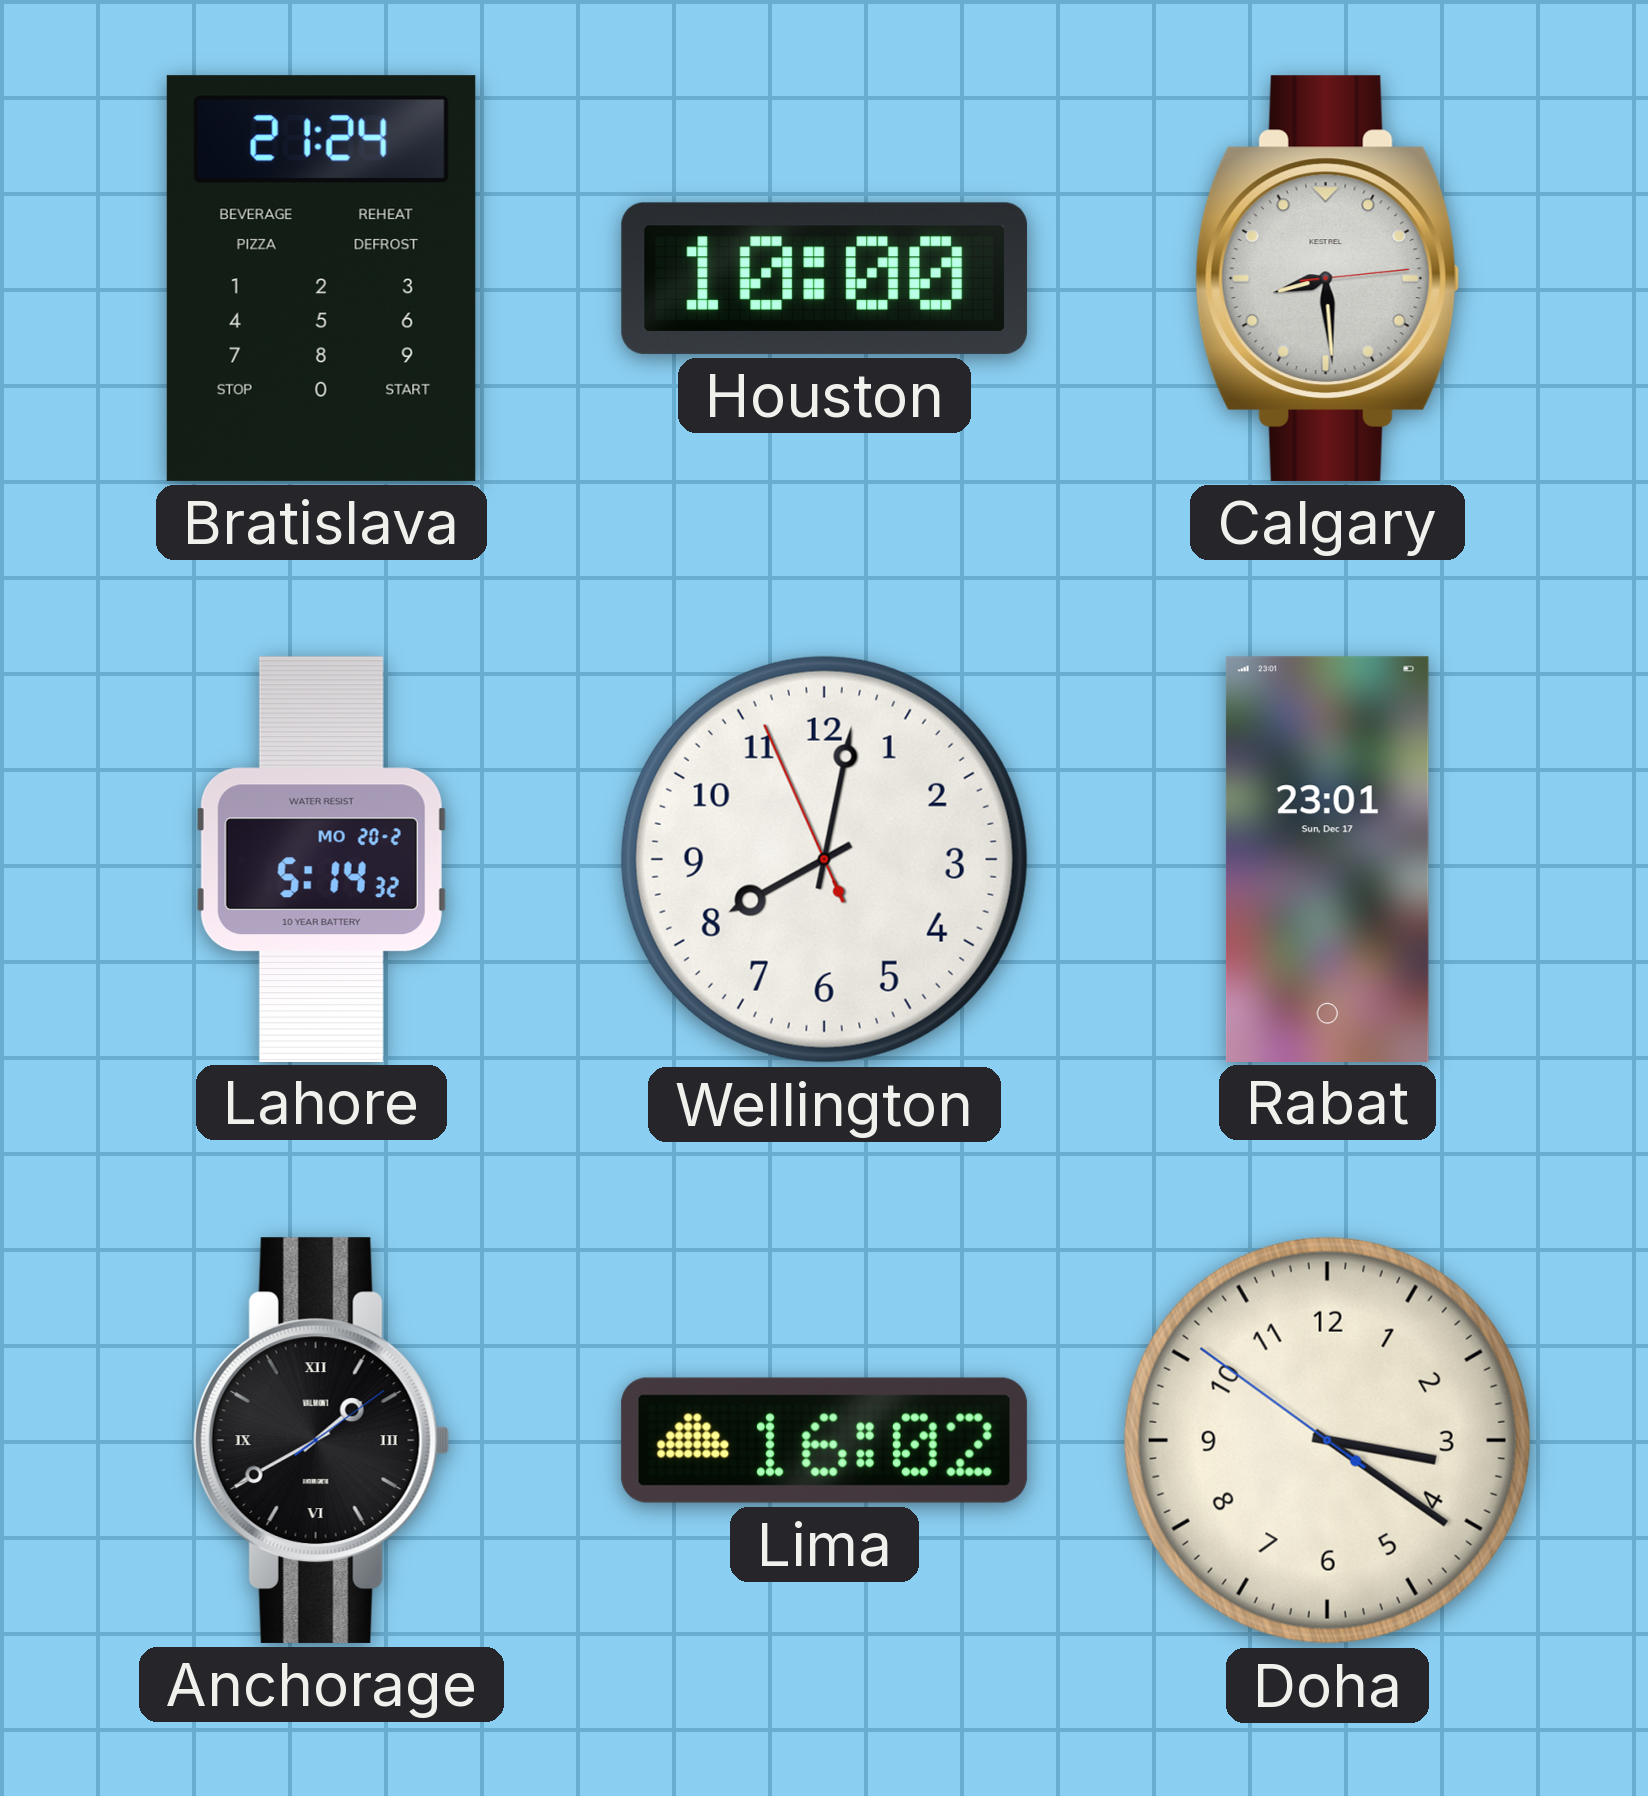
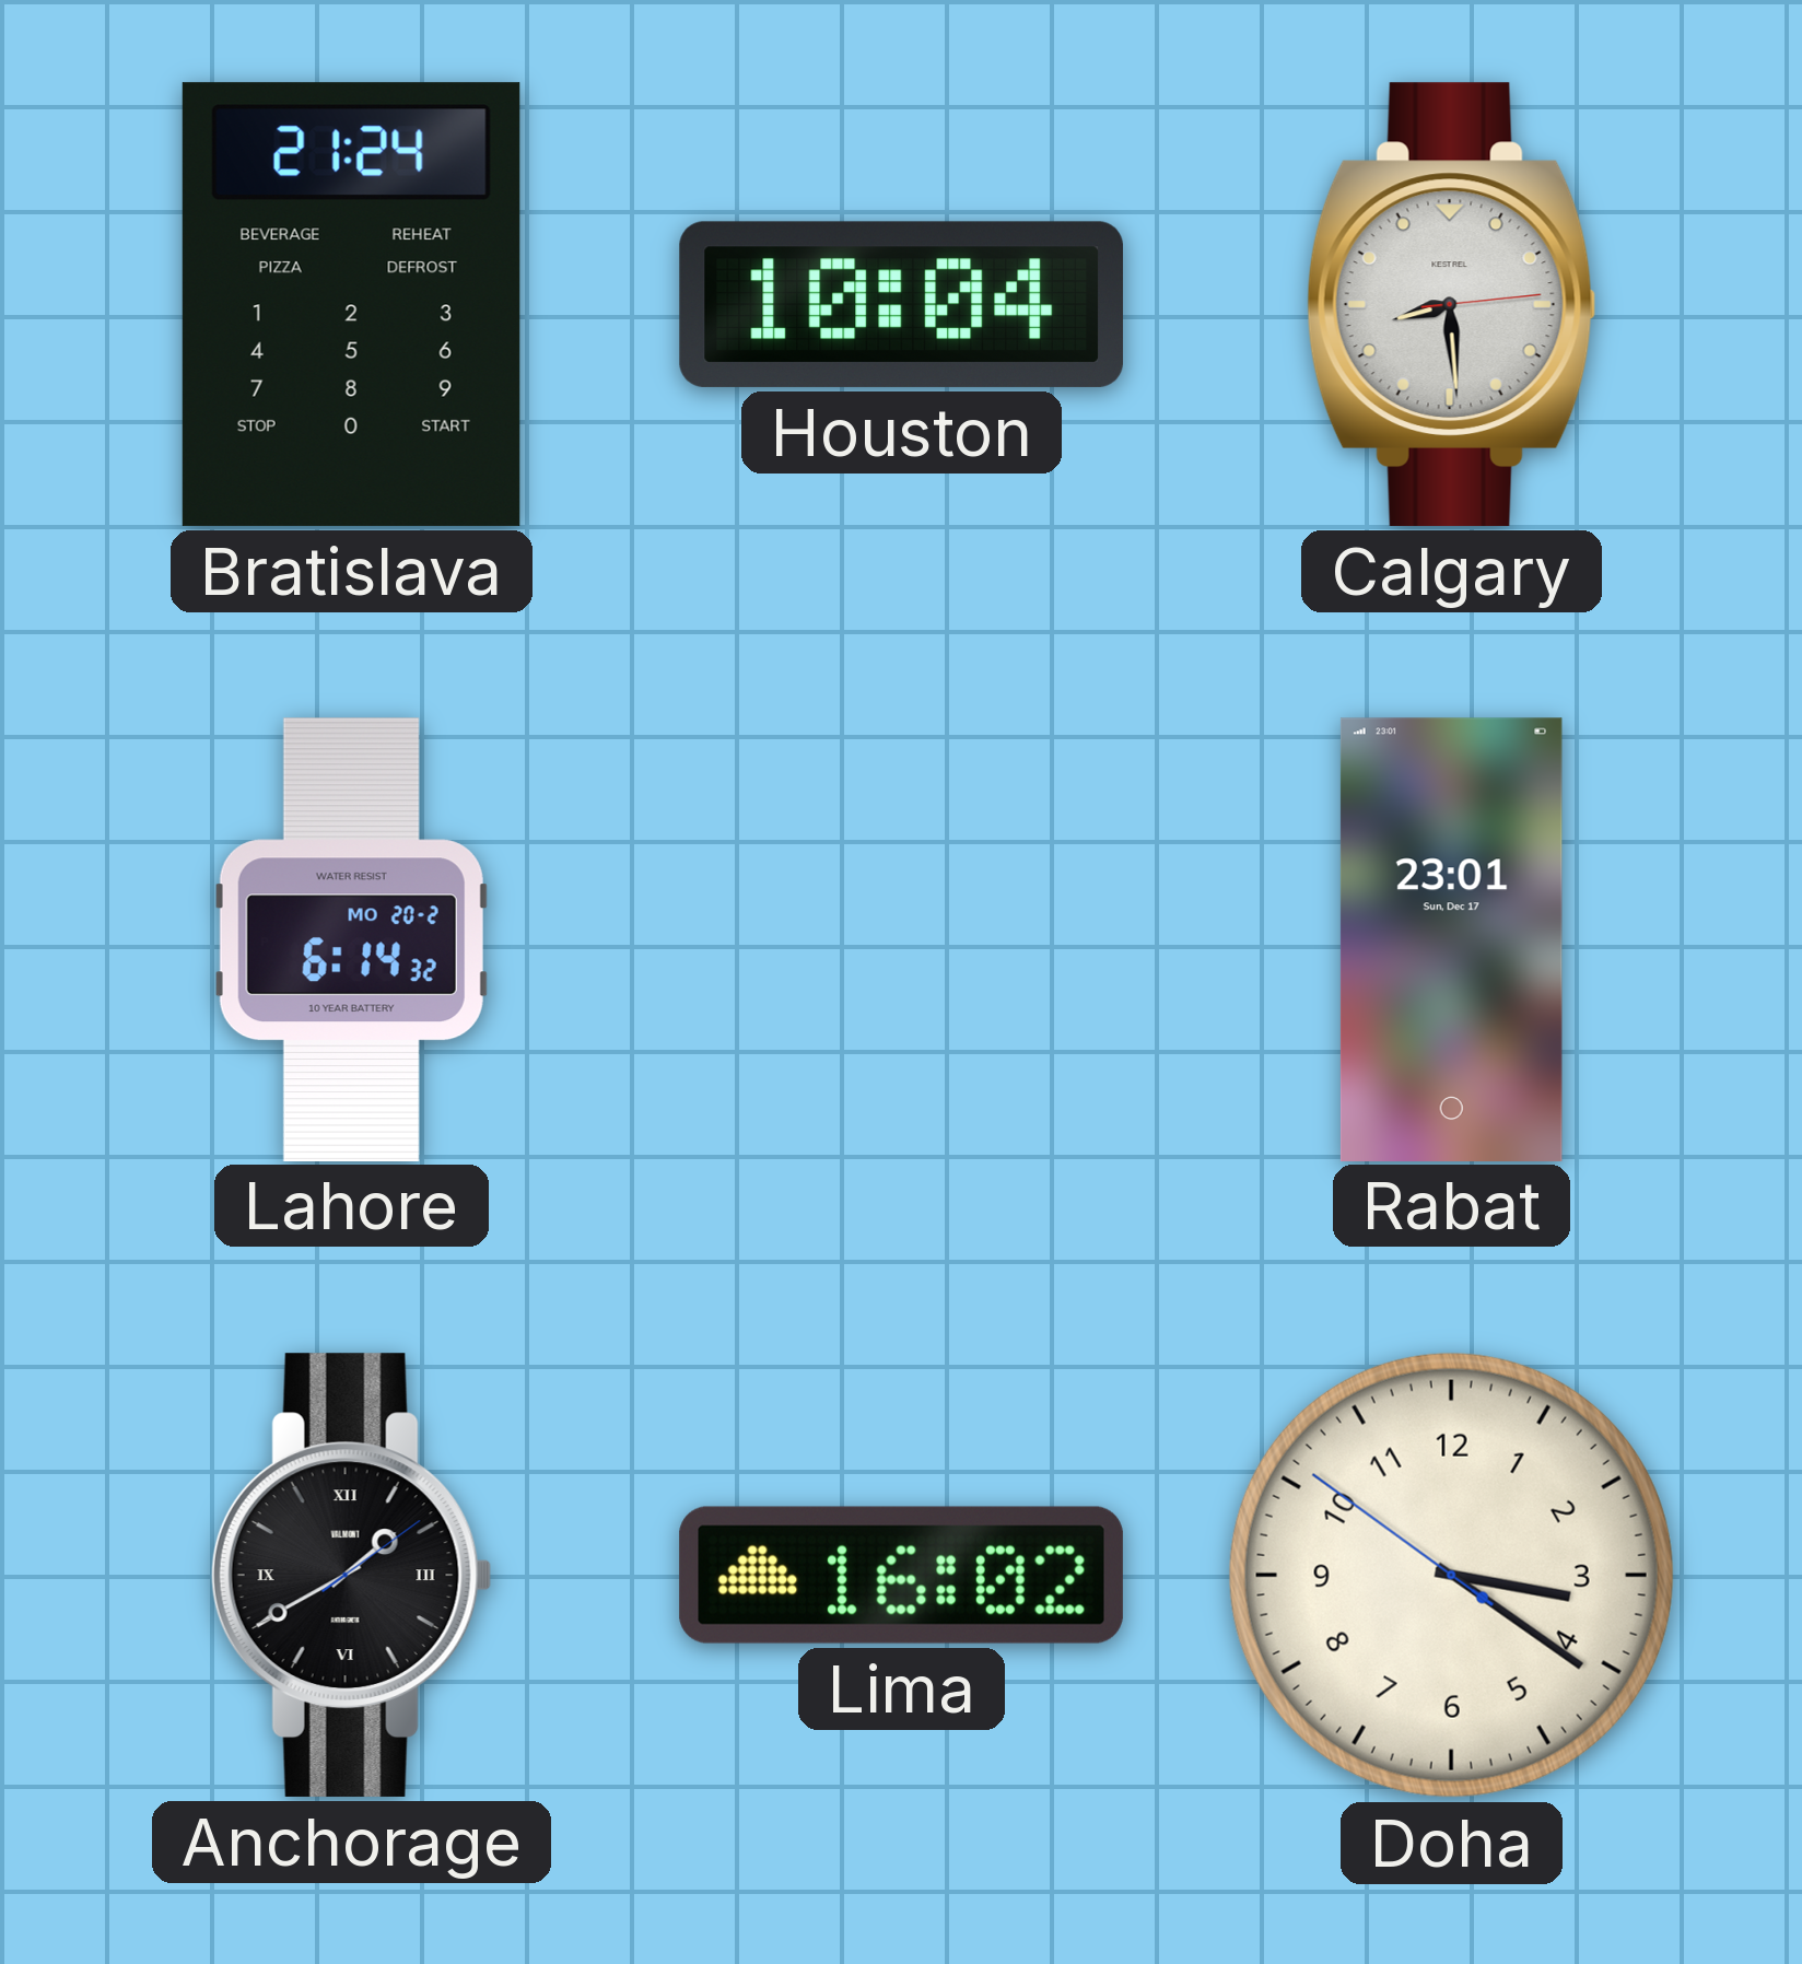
Houston: 10:00 -> 10:04
Lahore: 5:14 -> 6:14
Wellington: 8:01 -> none
